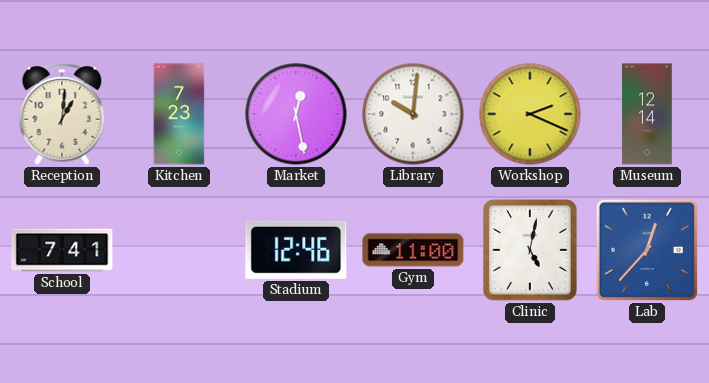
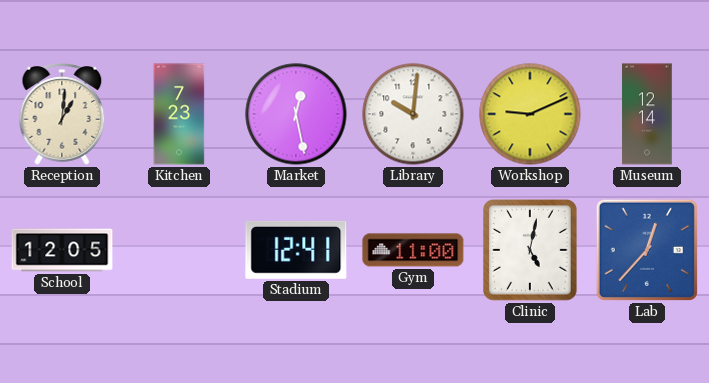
Workshop: 2:19 -> 9:11
School: 7:41 -> 12:05
Stadium: 12:46 -> 12:41
